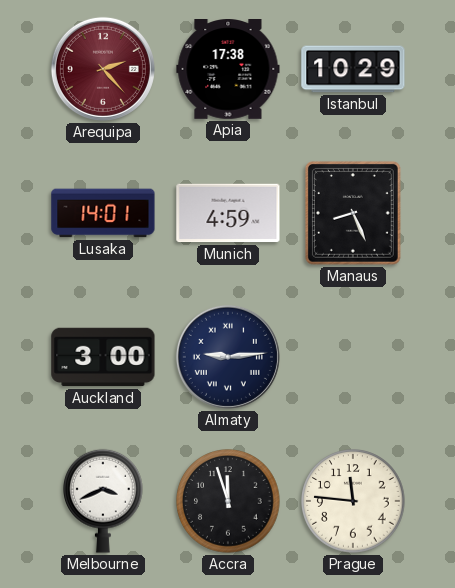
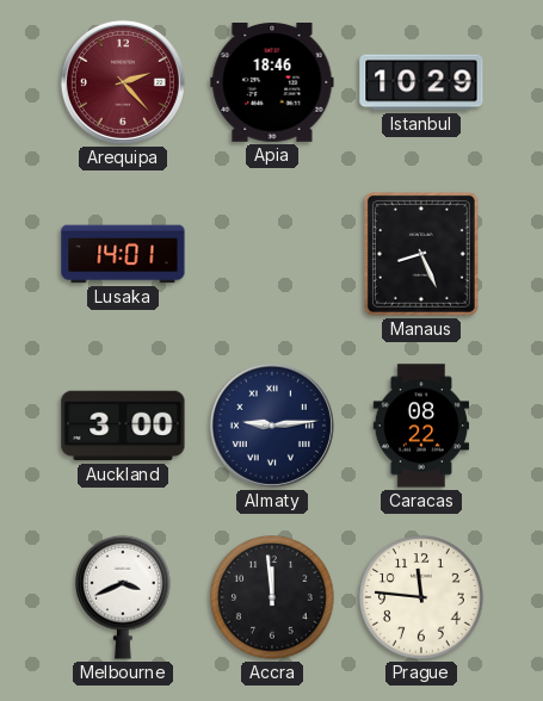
Apia: 17:38 -> 18:46
Munich: 4:59 -> none
Caracas: none -> 08:22
Accra: 11:57 -> 11:59
